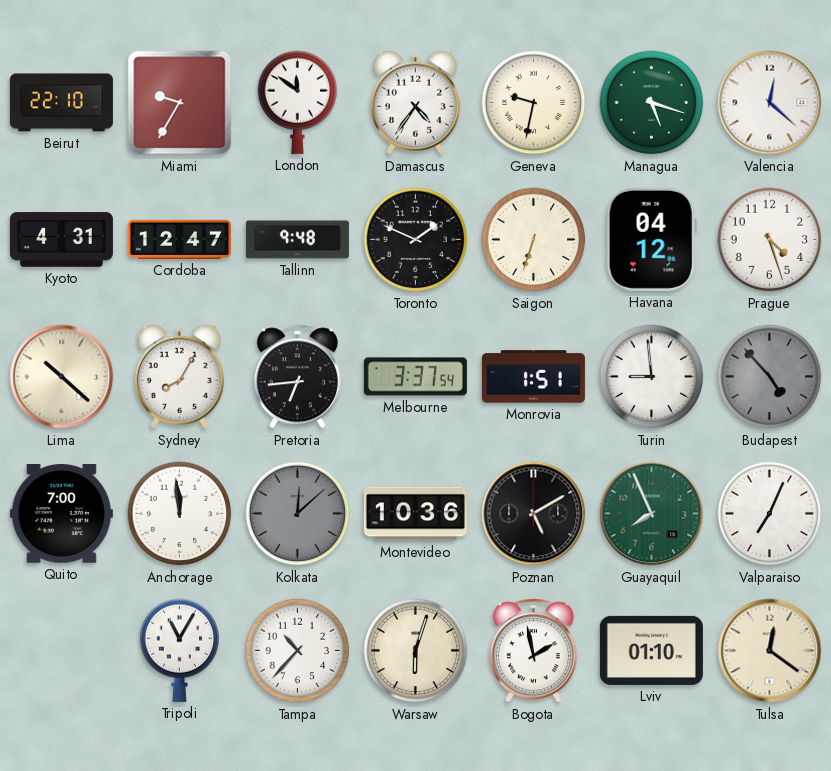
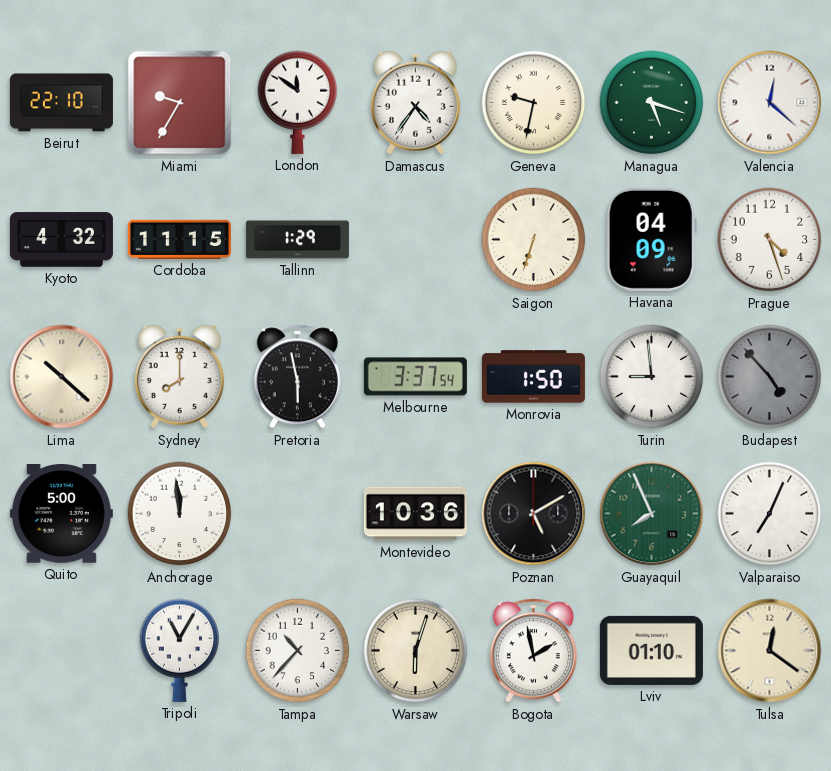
Kyoto: 4:31 -> 4:32
Cordoba: 12:47 -> 11:15
Tallinn: 9:48 -> 1:29
Toronto: 1:49 -> none
Havana: 04:12 -> 04:09
Sydney: 8:05 -> 8:00
Pretoria: 6:44 -> 5:58
Monrovia: 1:51 -> 1:50
Quito: 7:00 -> 5:00
Kolkata: 12:08 -> none
